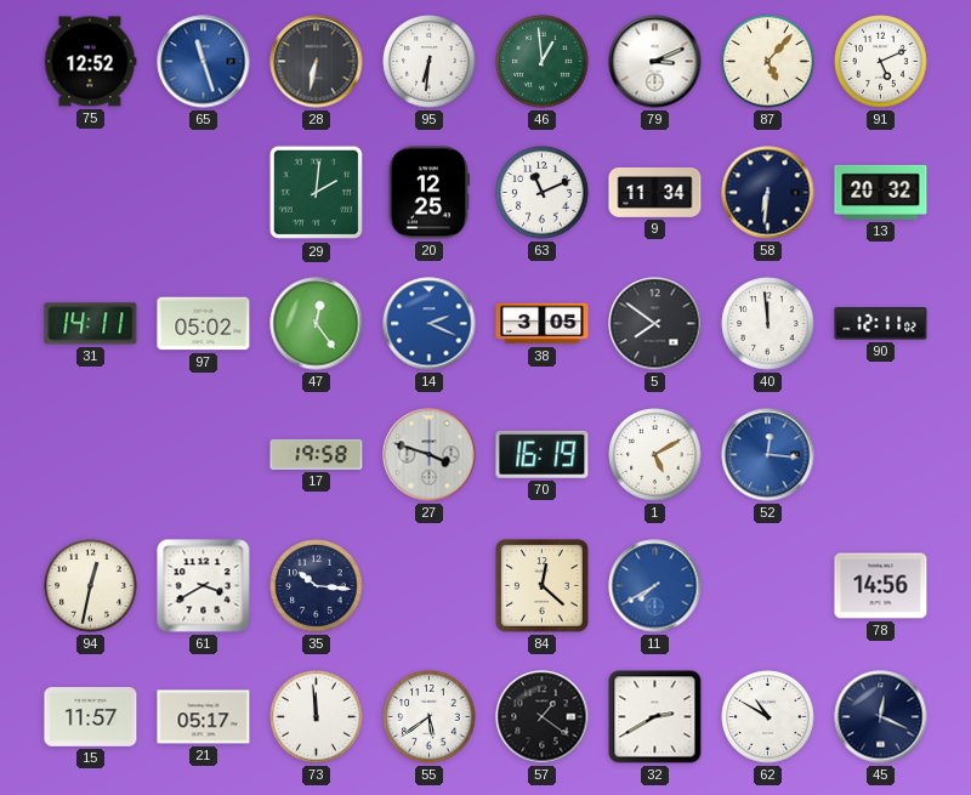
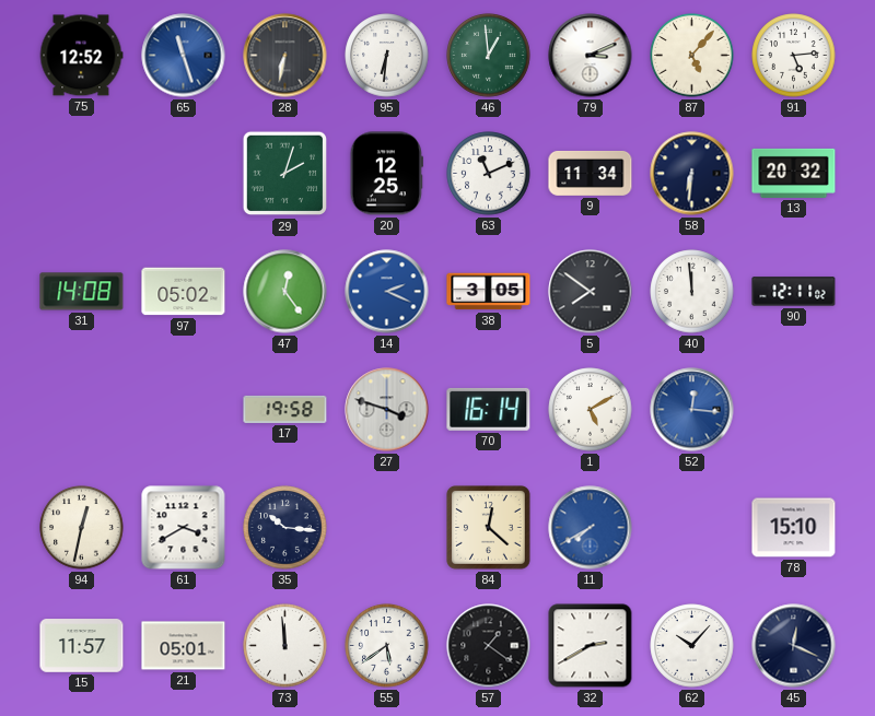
91: 5:11 -> 5:14
29: 2:01 -> 2:03
31: 14:11 -> 14:08
70: 16:19 -> 16:14
78: 14:56 -> 15:10
21: 05:17 -> 05:01
62: 10:50 -> 10:07
